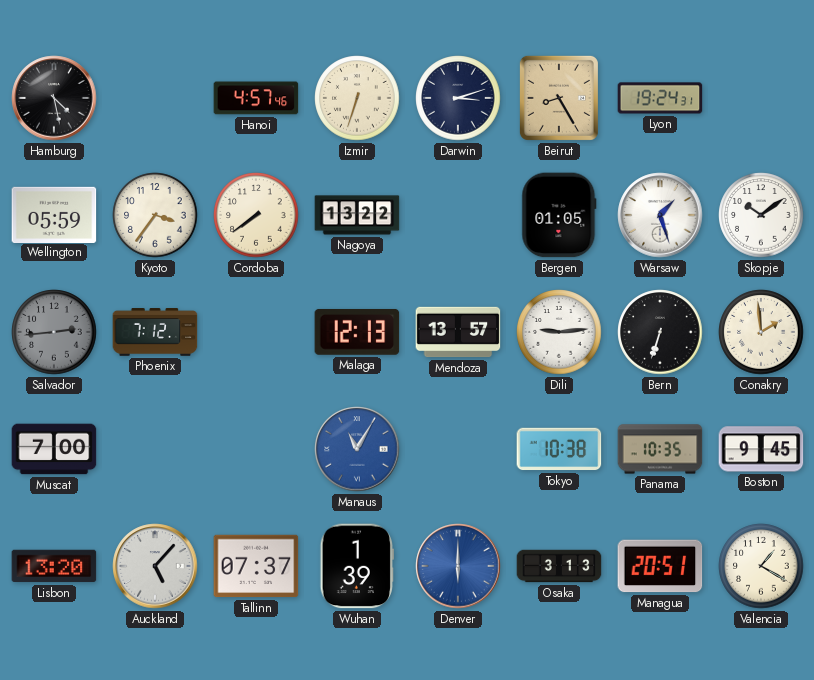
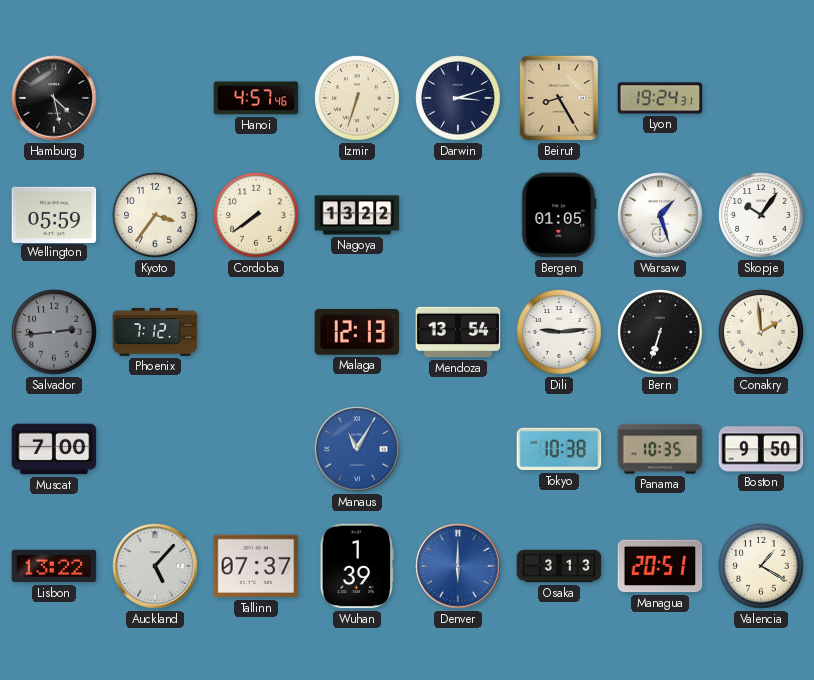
Skopje: 10:09 -> 10:06
Mendoza: 13:57 -> 13:54
Boston: 9:45 -> 9:50
Lisbon: 13:20 -> 13:22
